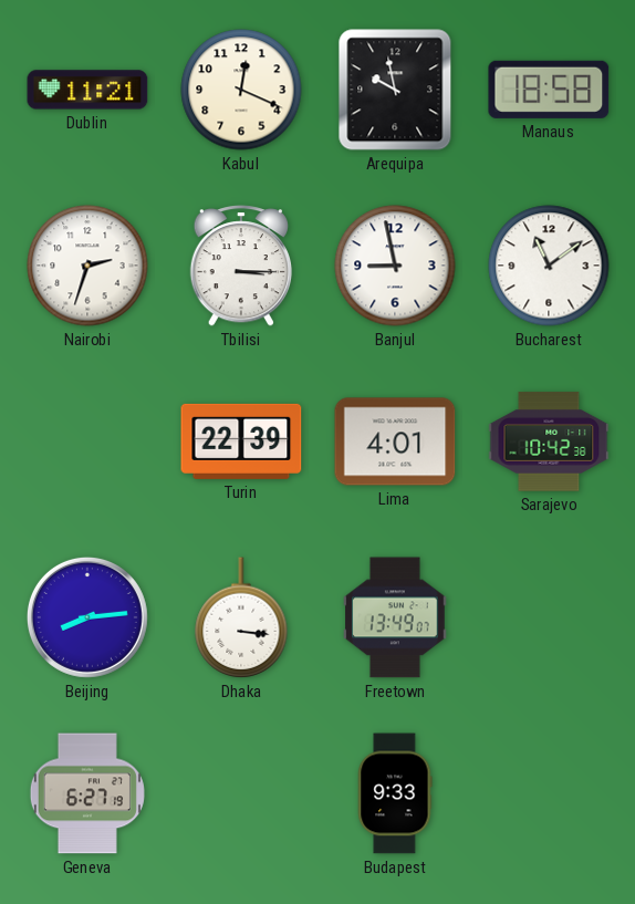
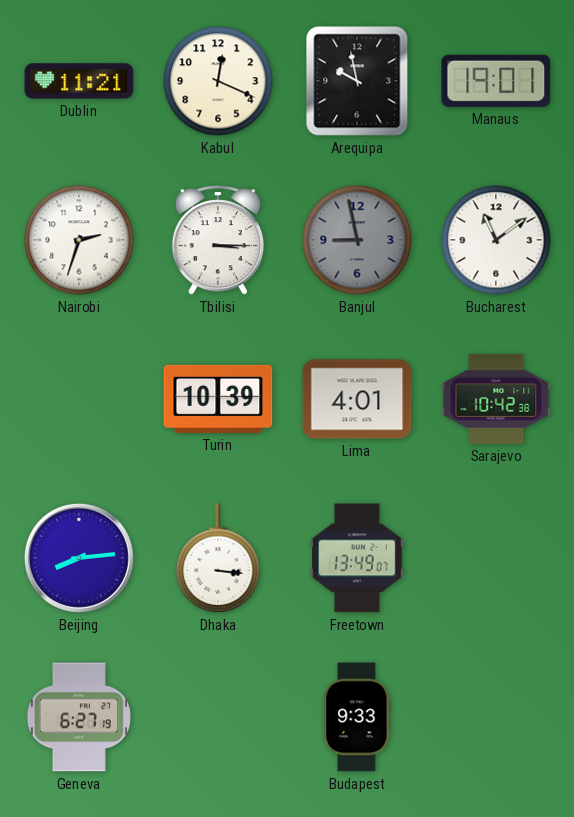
Manaus: 18:58 -> 19:01
Banjul dial: white -> grey
Turin: 22:39 -> 10:39
